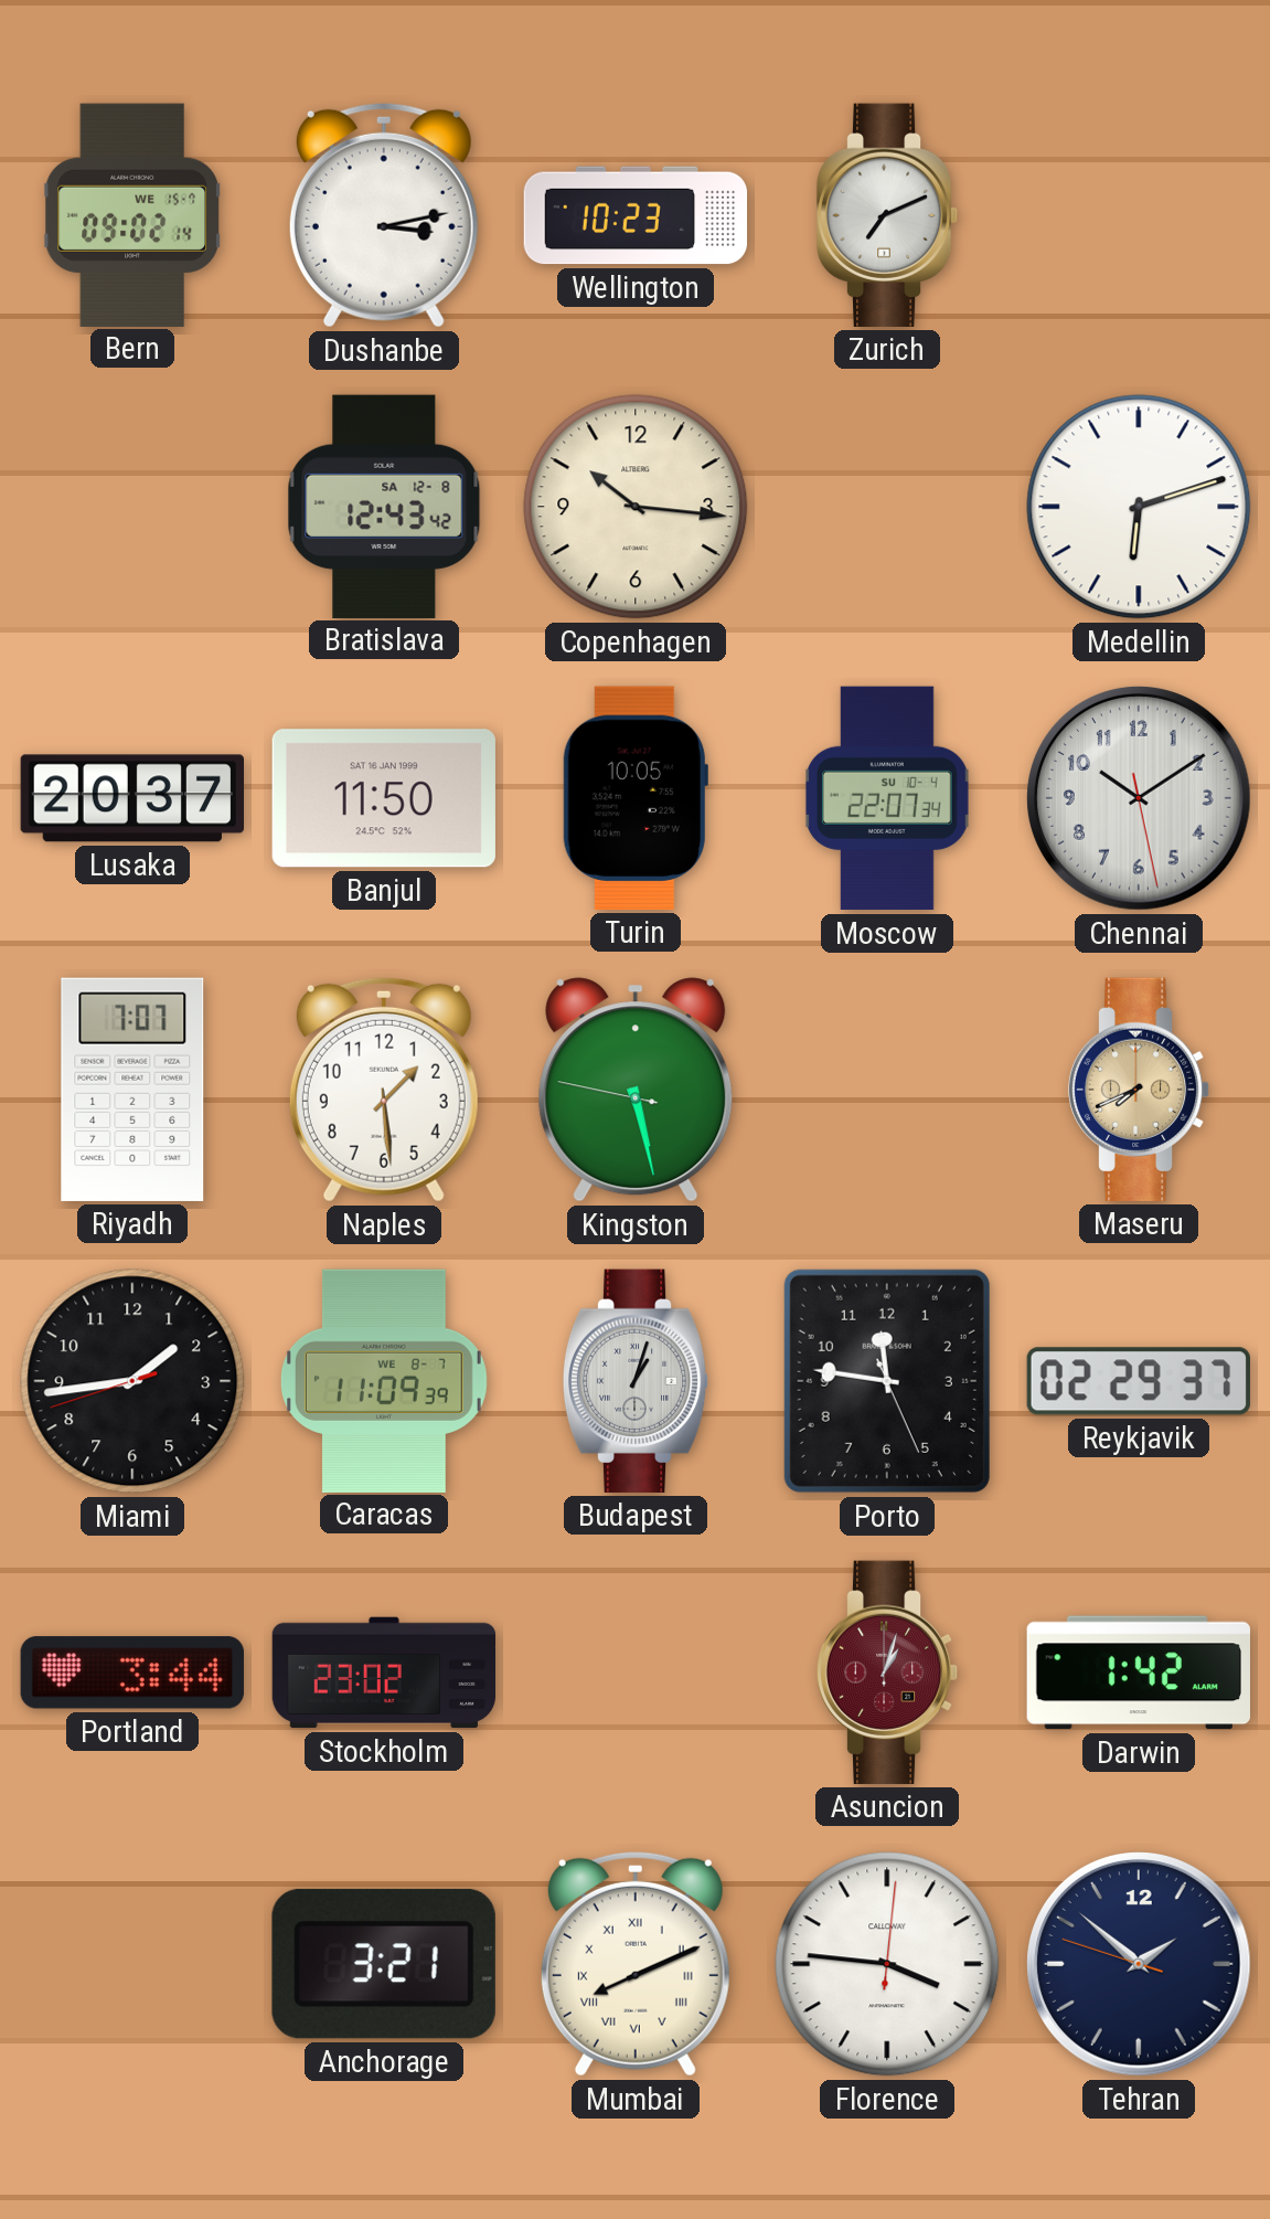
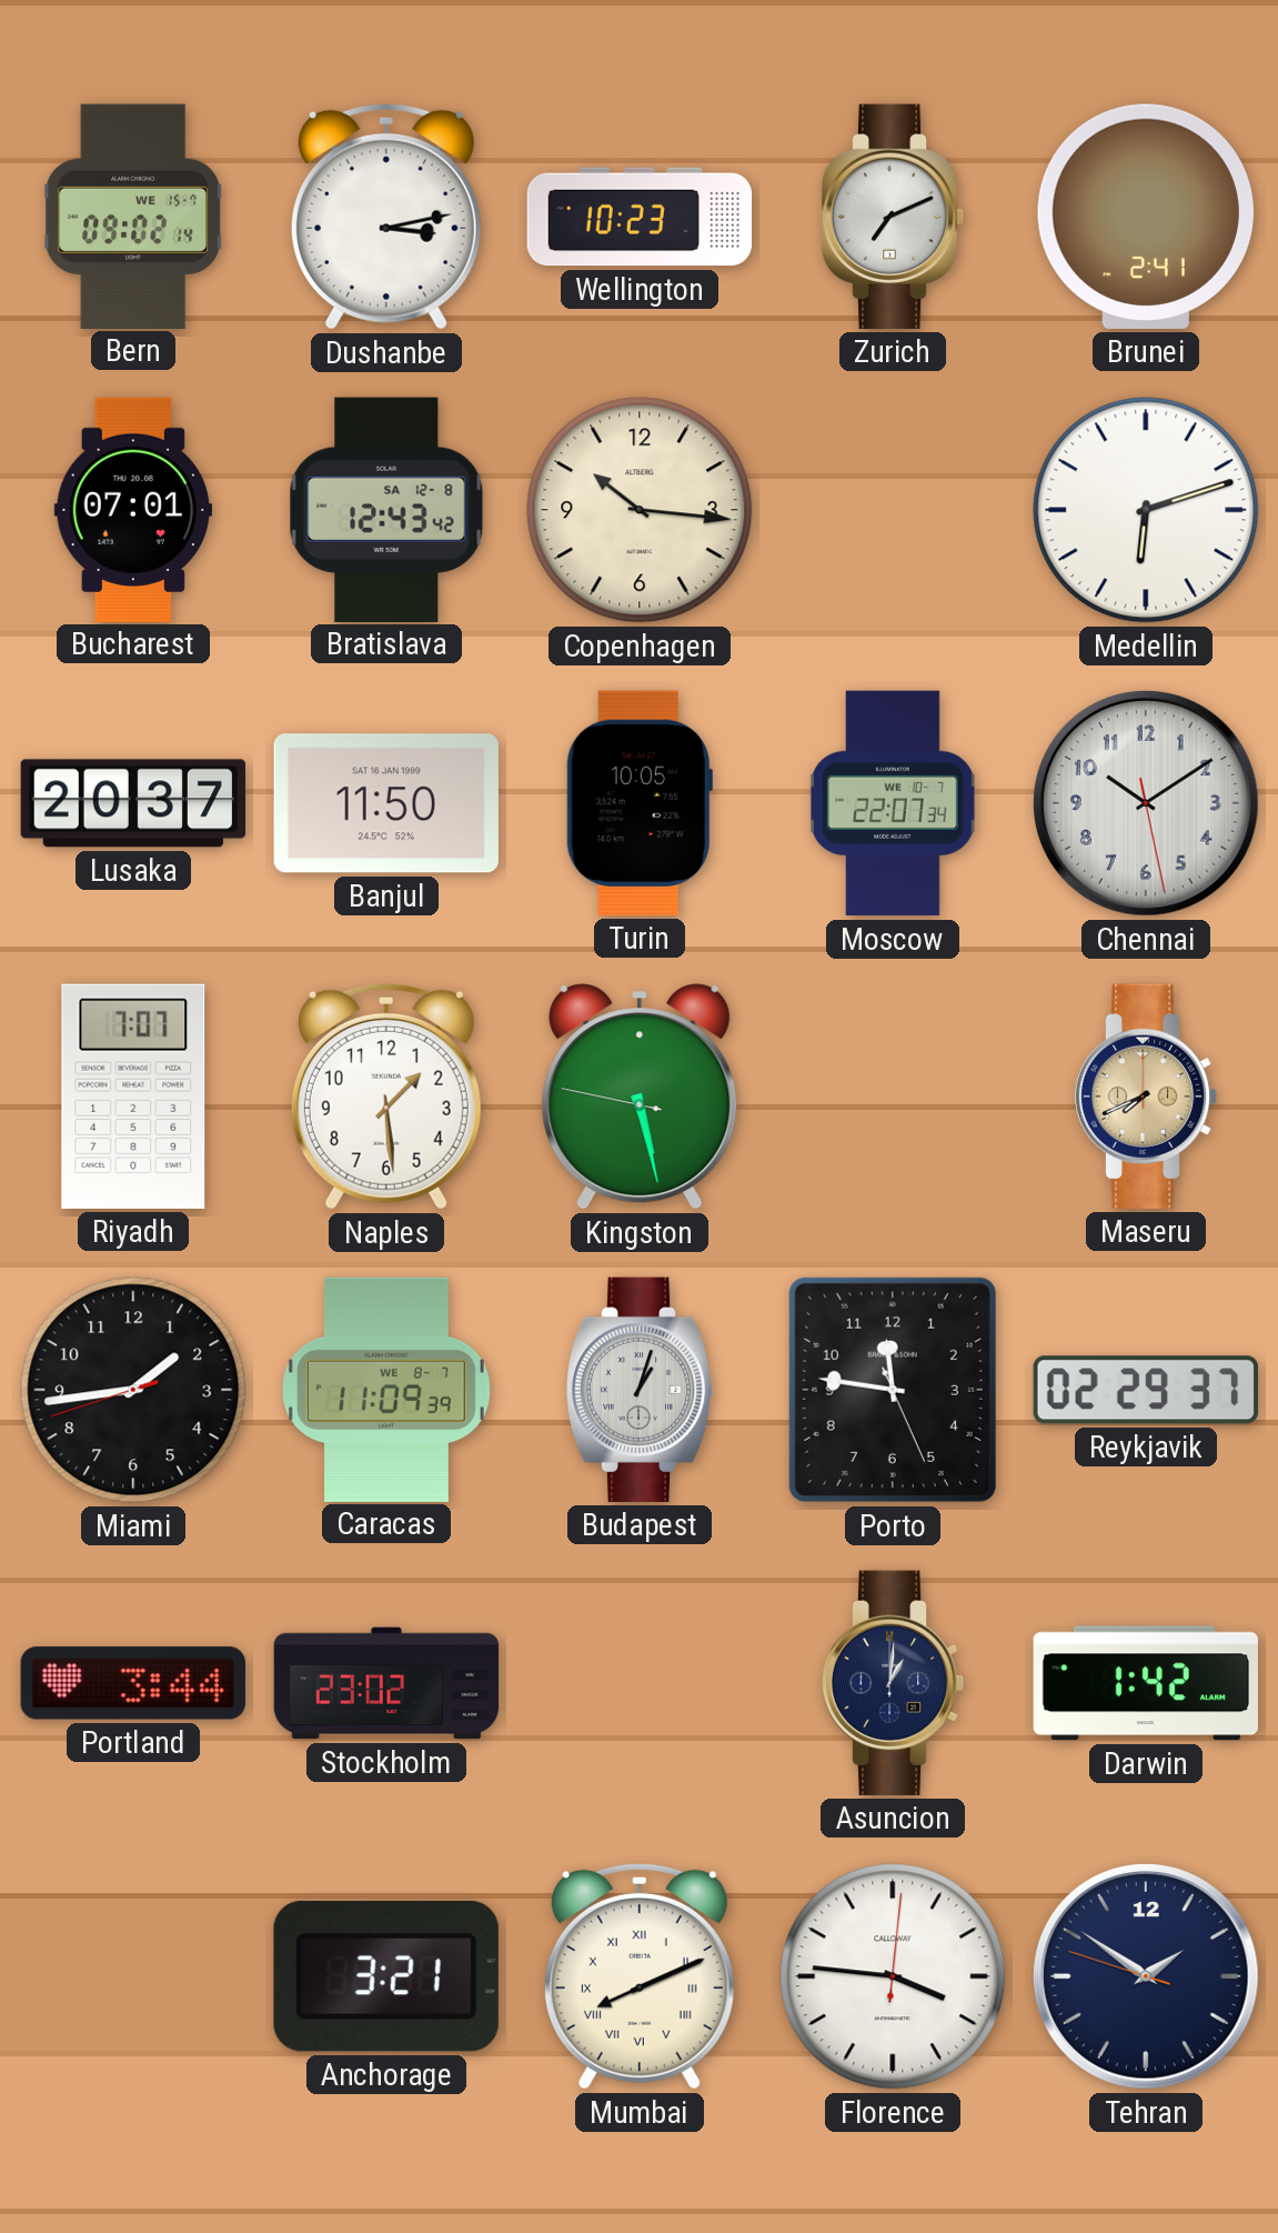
Brunei: none -> 2:41
Bucharest: none -> 07:01
Moscow date: SU 10-4 -> WE 10-7
Asuncion: 1:03 -> 1:01
Asuncion dial: burgundy -> navy
Tehran: 1:51 -> 1:50
